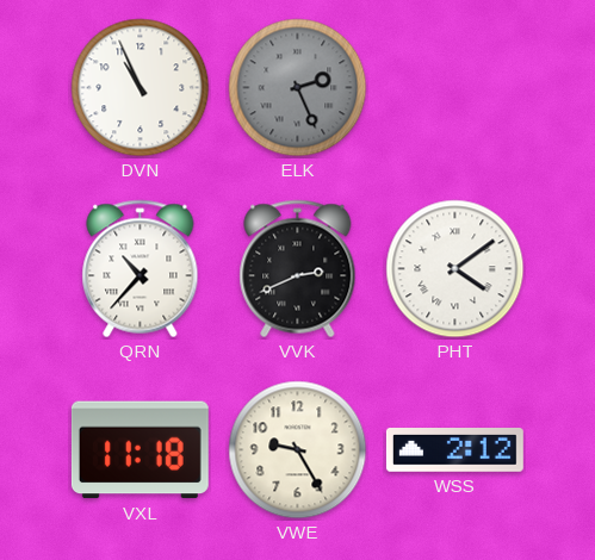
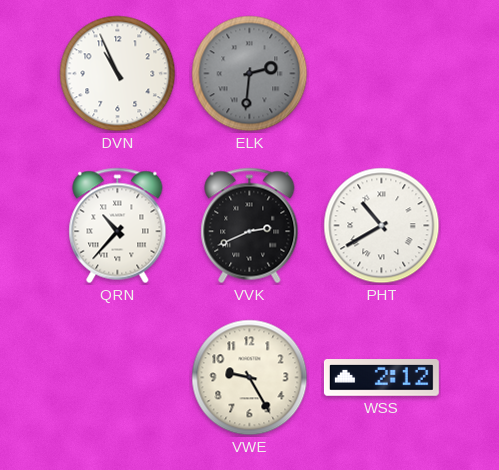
ELK: 2:26 -> 2:31
PHT: 4:09 -> 10:40
VXL: 11:18 -> none
